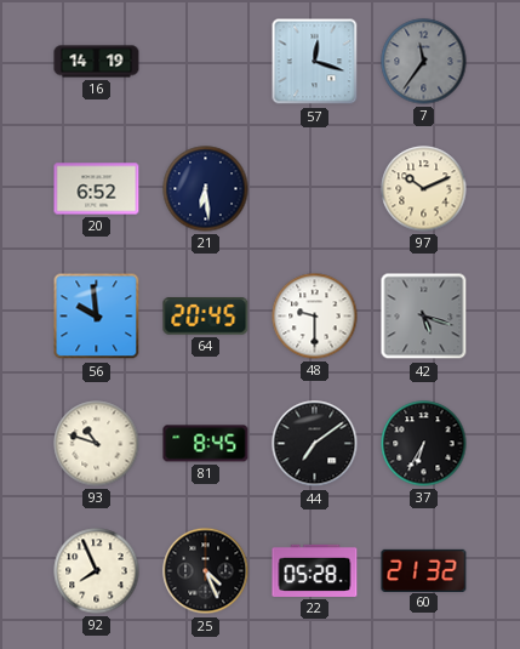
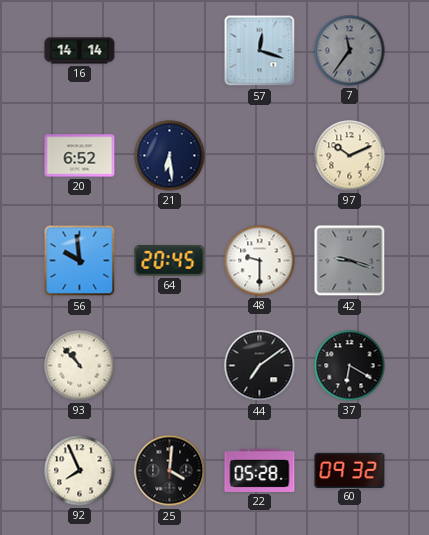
16: 14:19 -> 14:14
42: 5:18 -> 9:18
93: 10:48 -> 10:53
81: 8:45 -> none
37: 6:35 -> 6:20
25: 4:26 -> 4:01
60: 21:32 -> 09:32
